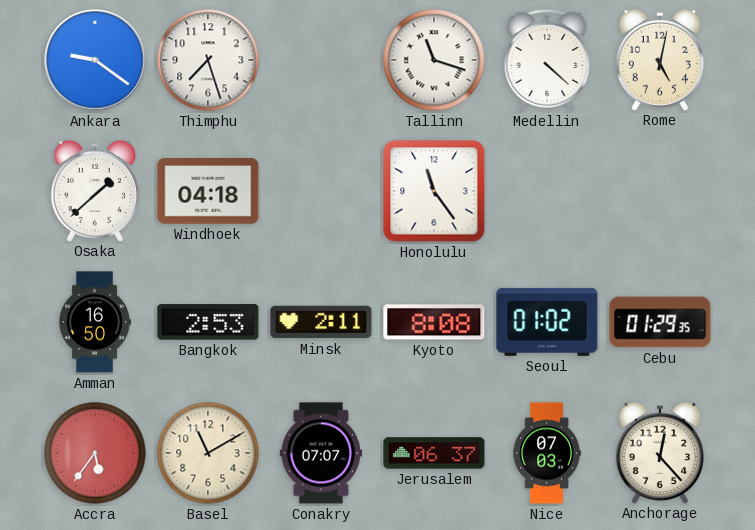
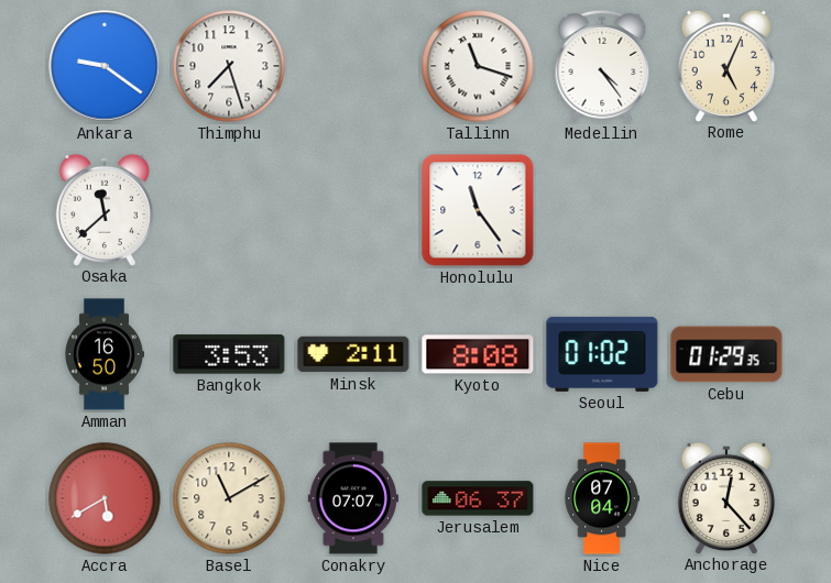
Medellin: 4:22 -> 4:24
Rome: 5:02 -> 5:04
Osaka: 1:38 -> 11:38
Windhoek: 04:18 -> none
Bangkok: 2:53 -> 3:53
Accra: 5:36 -> 5:40
Nice: 07:03 -> 07:04
